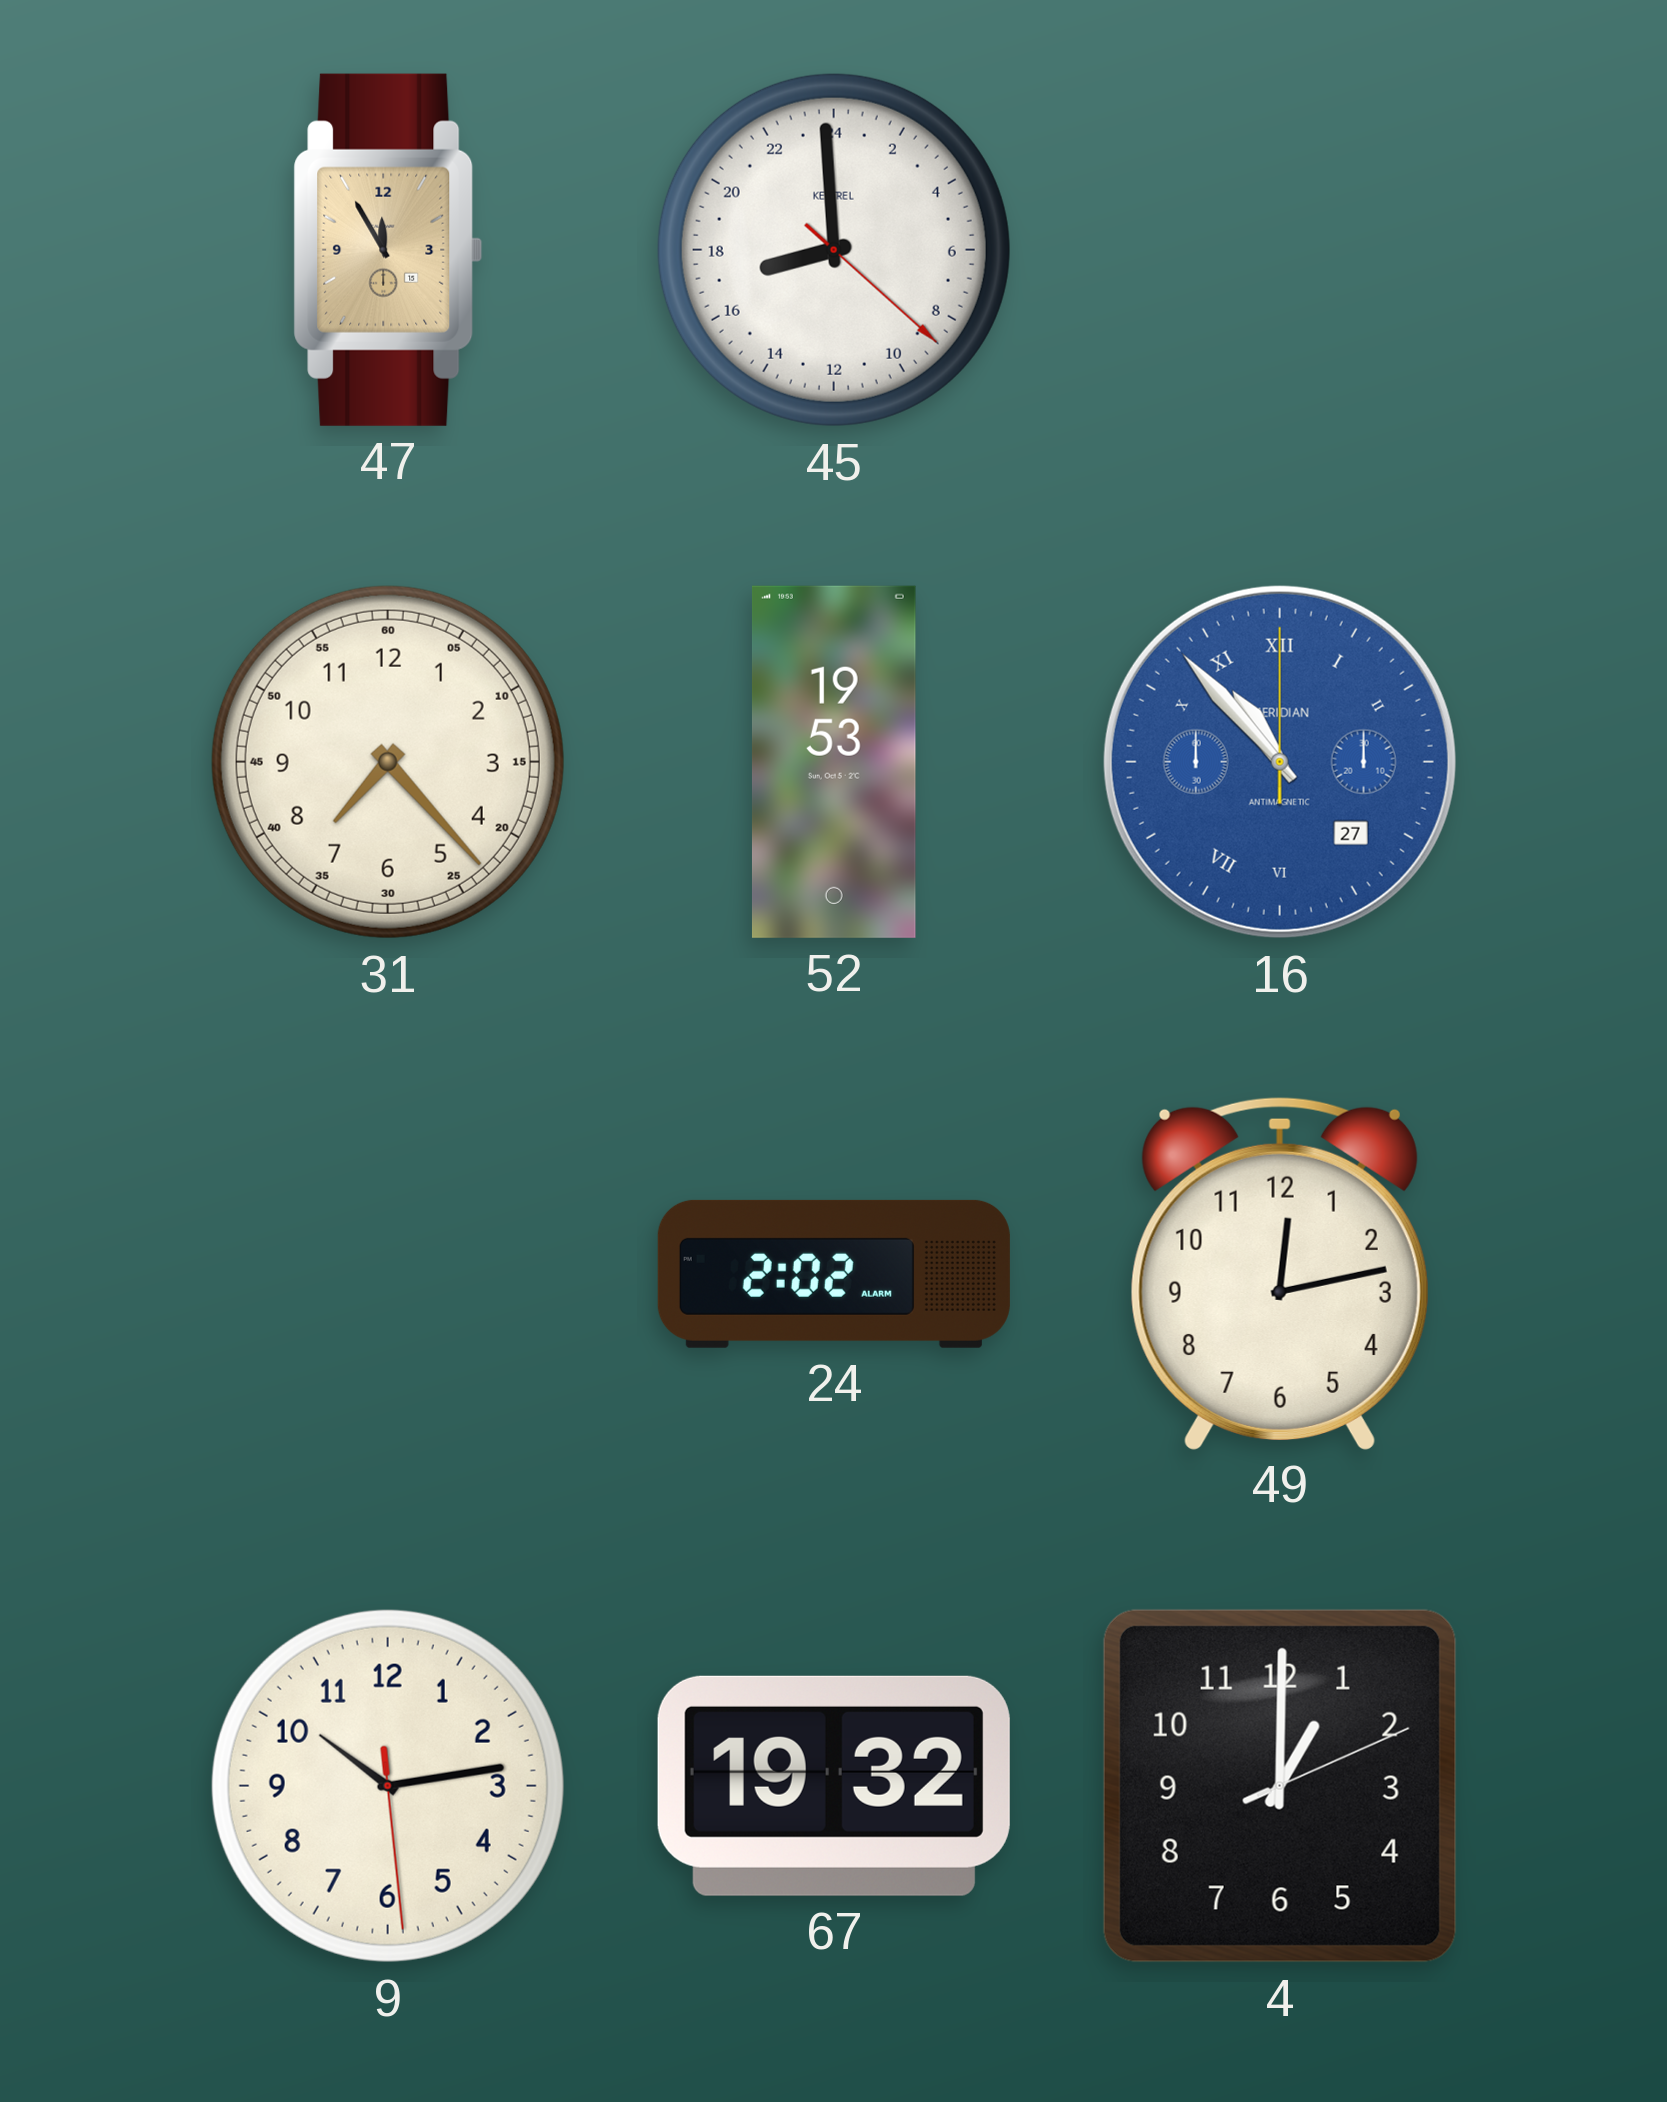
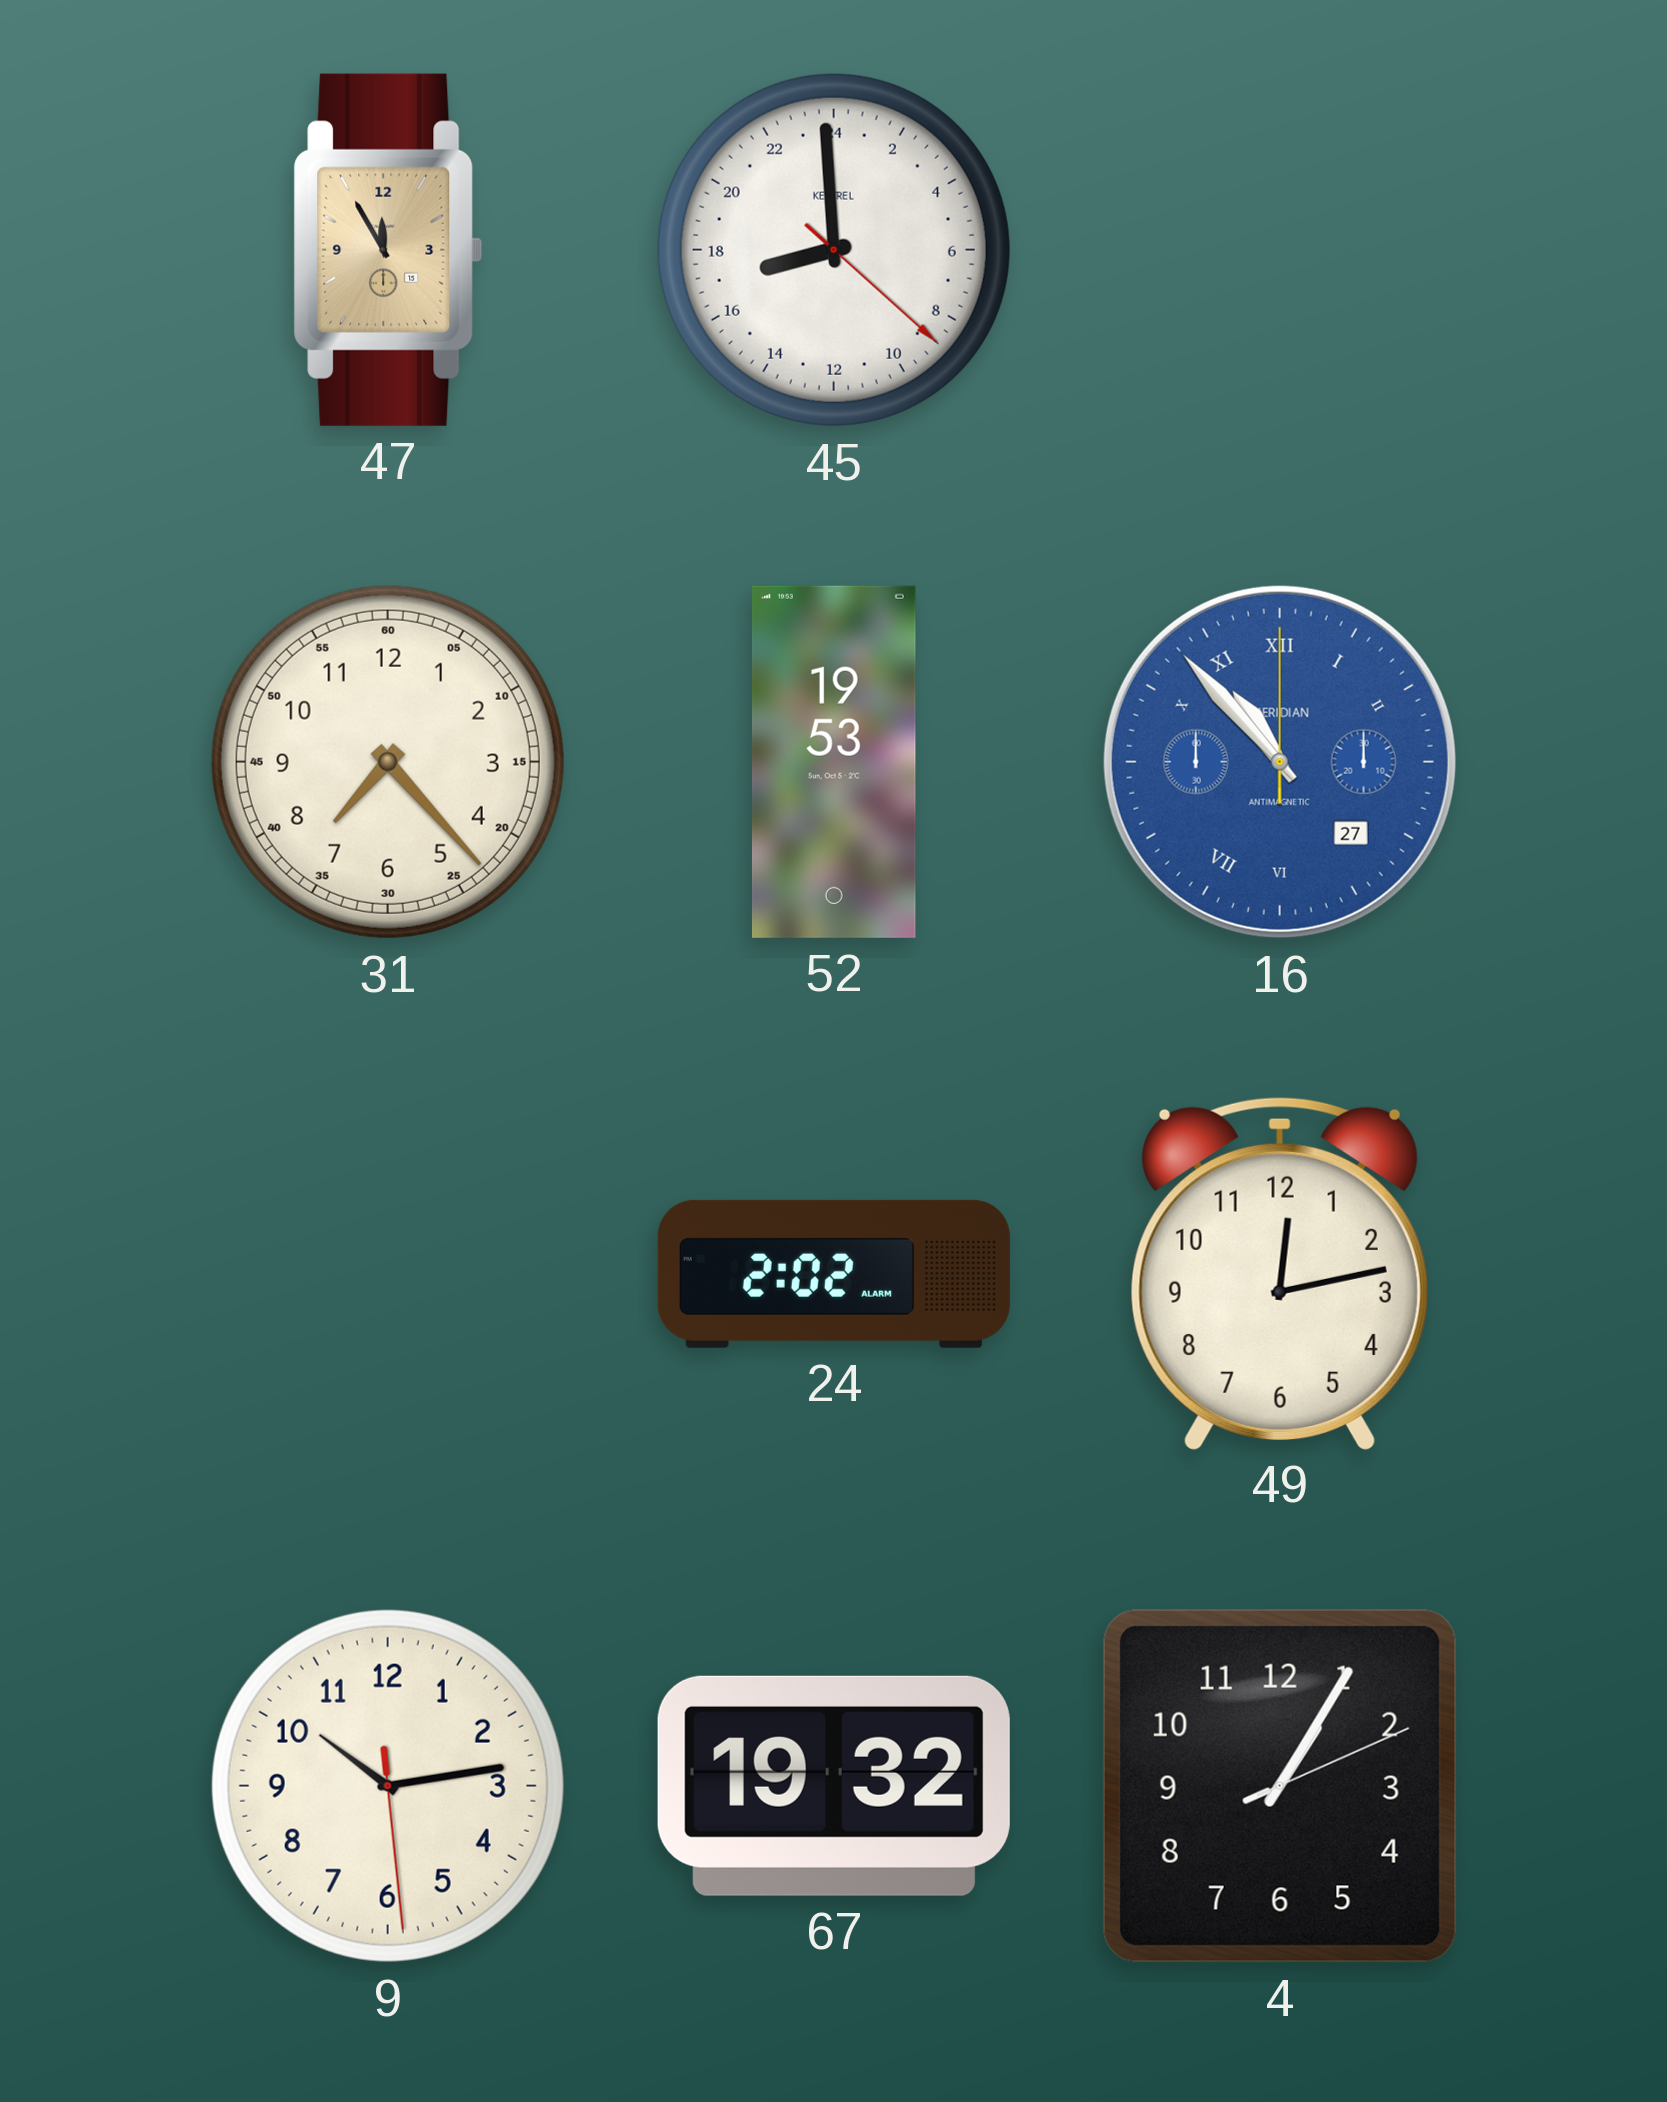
4: 1:00 -> 1:05
